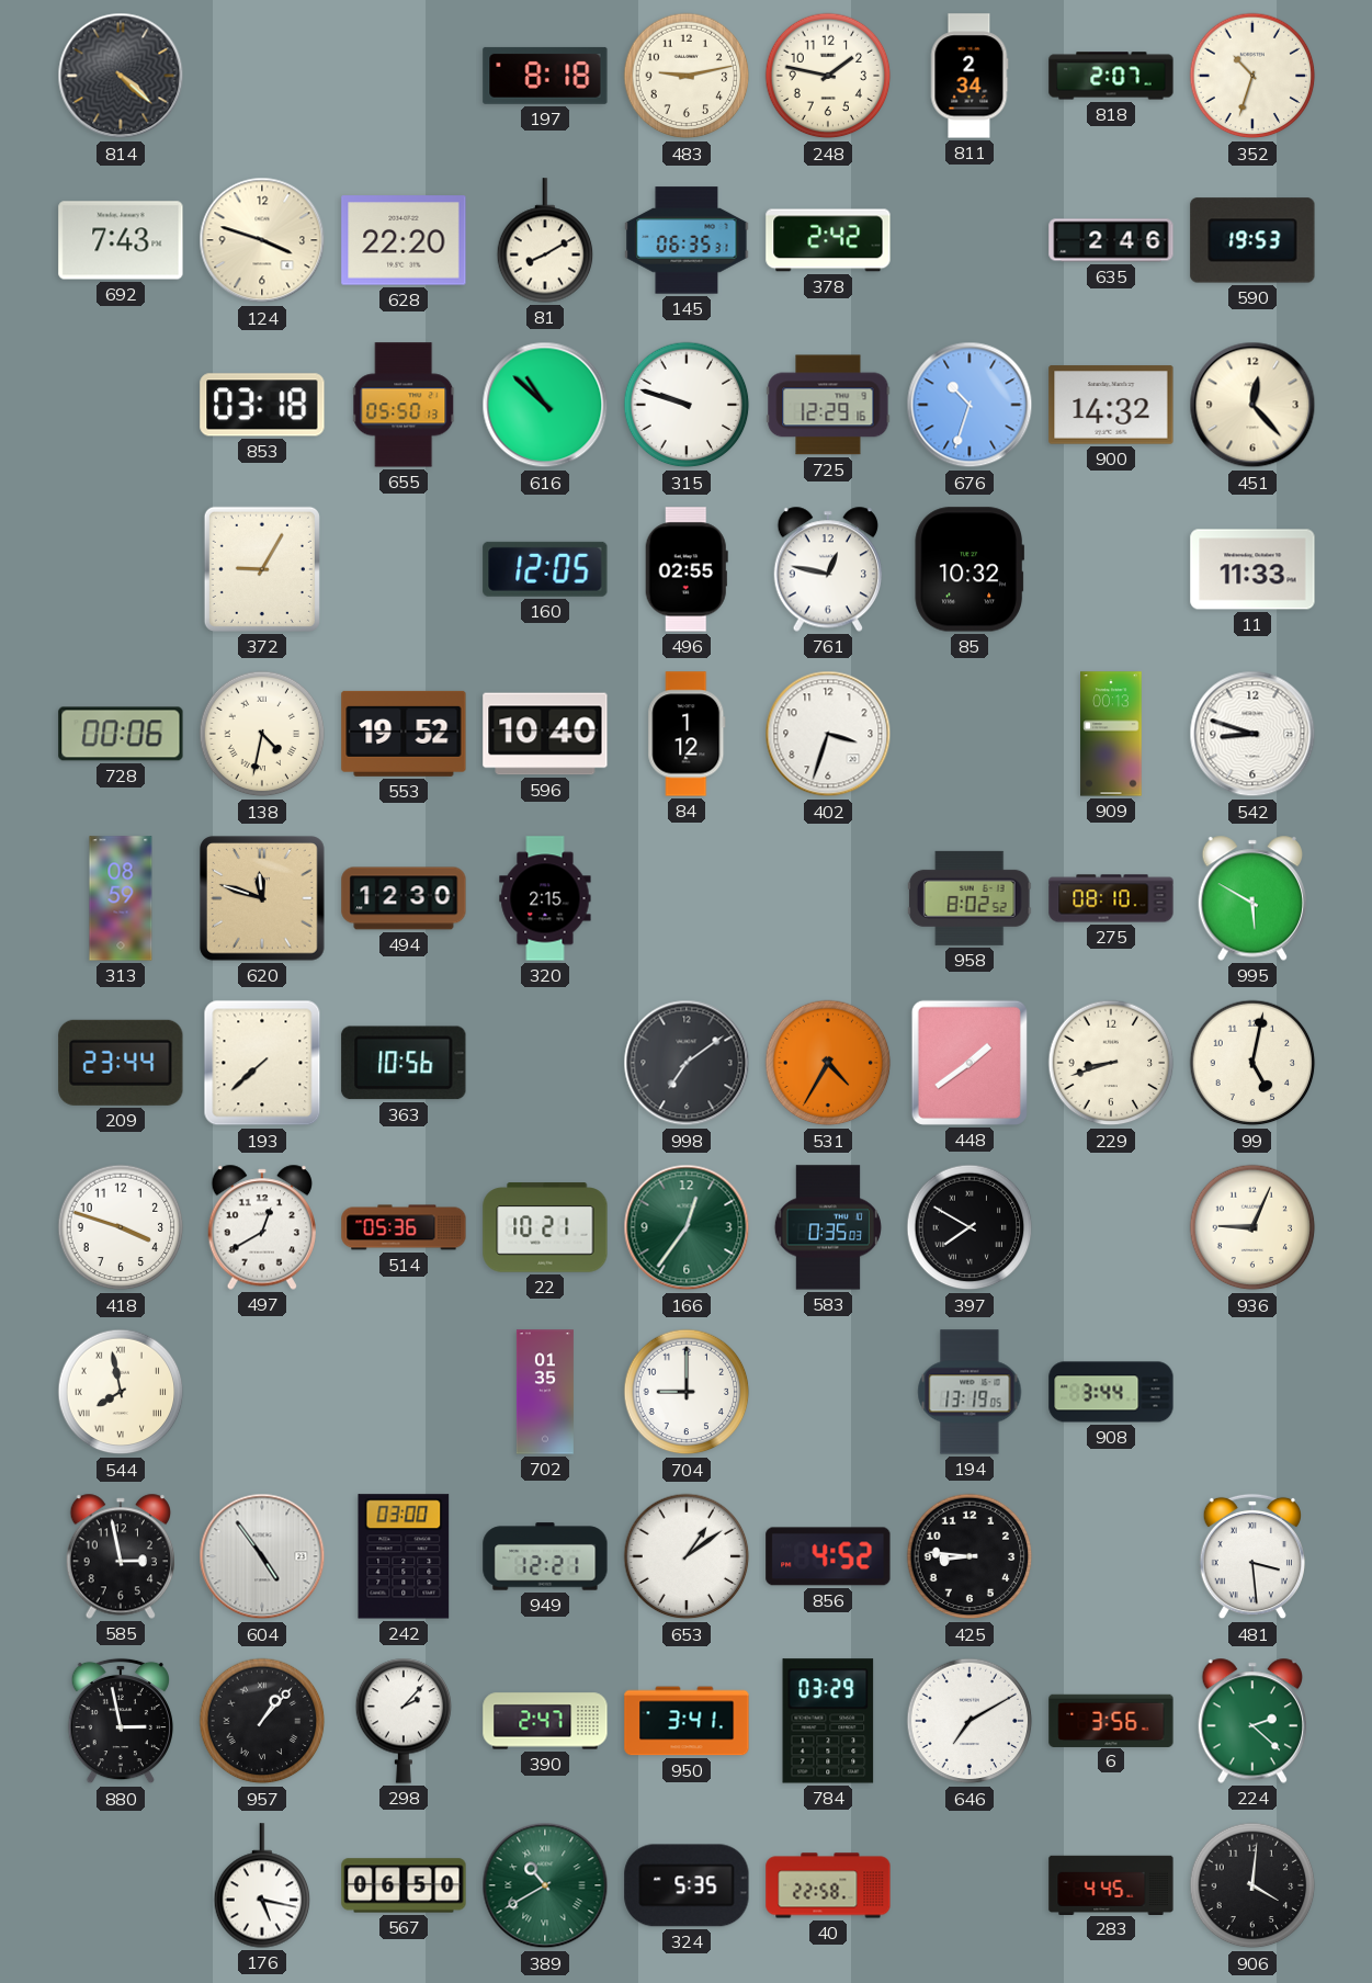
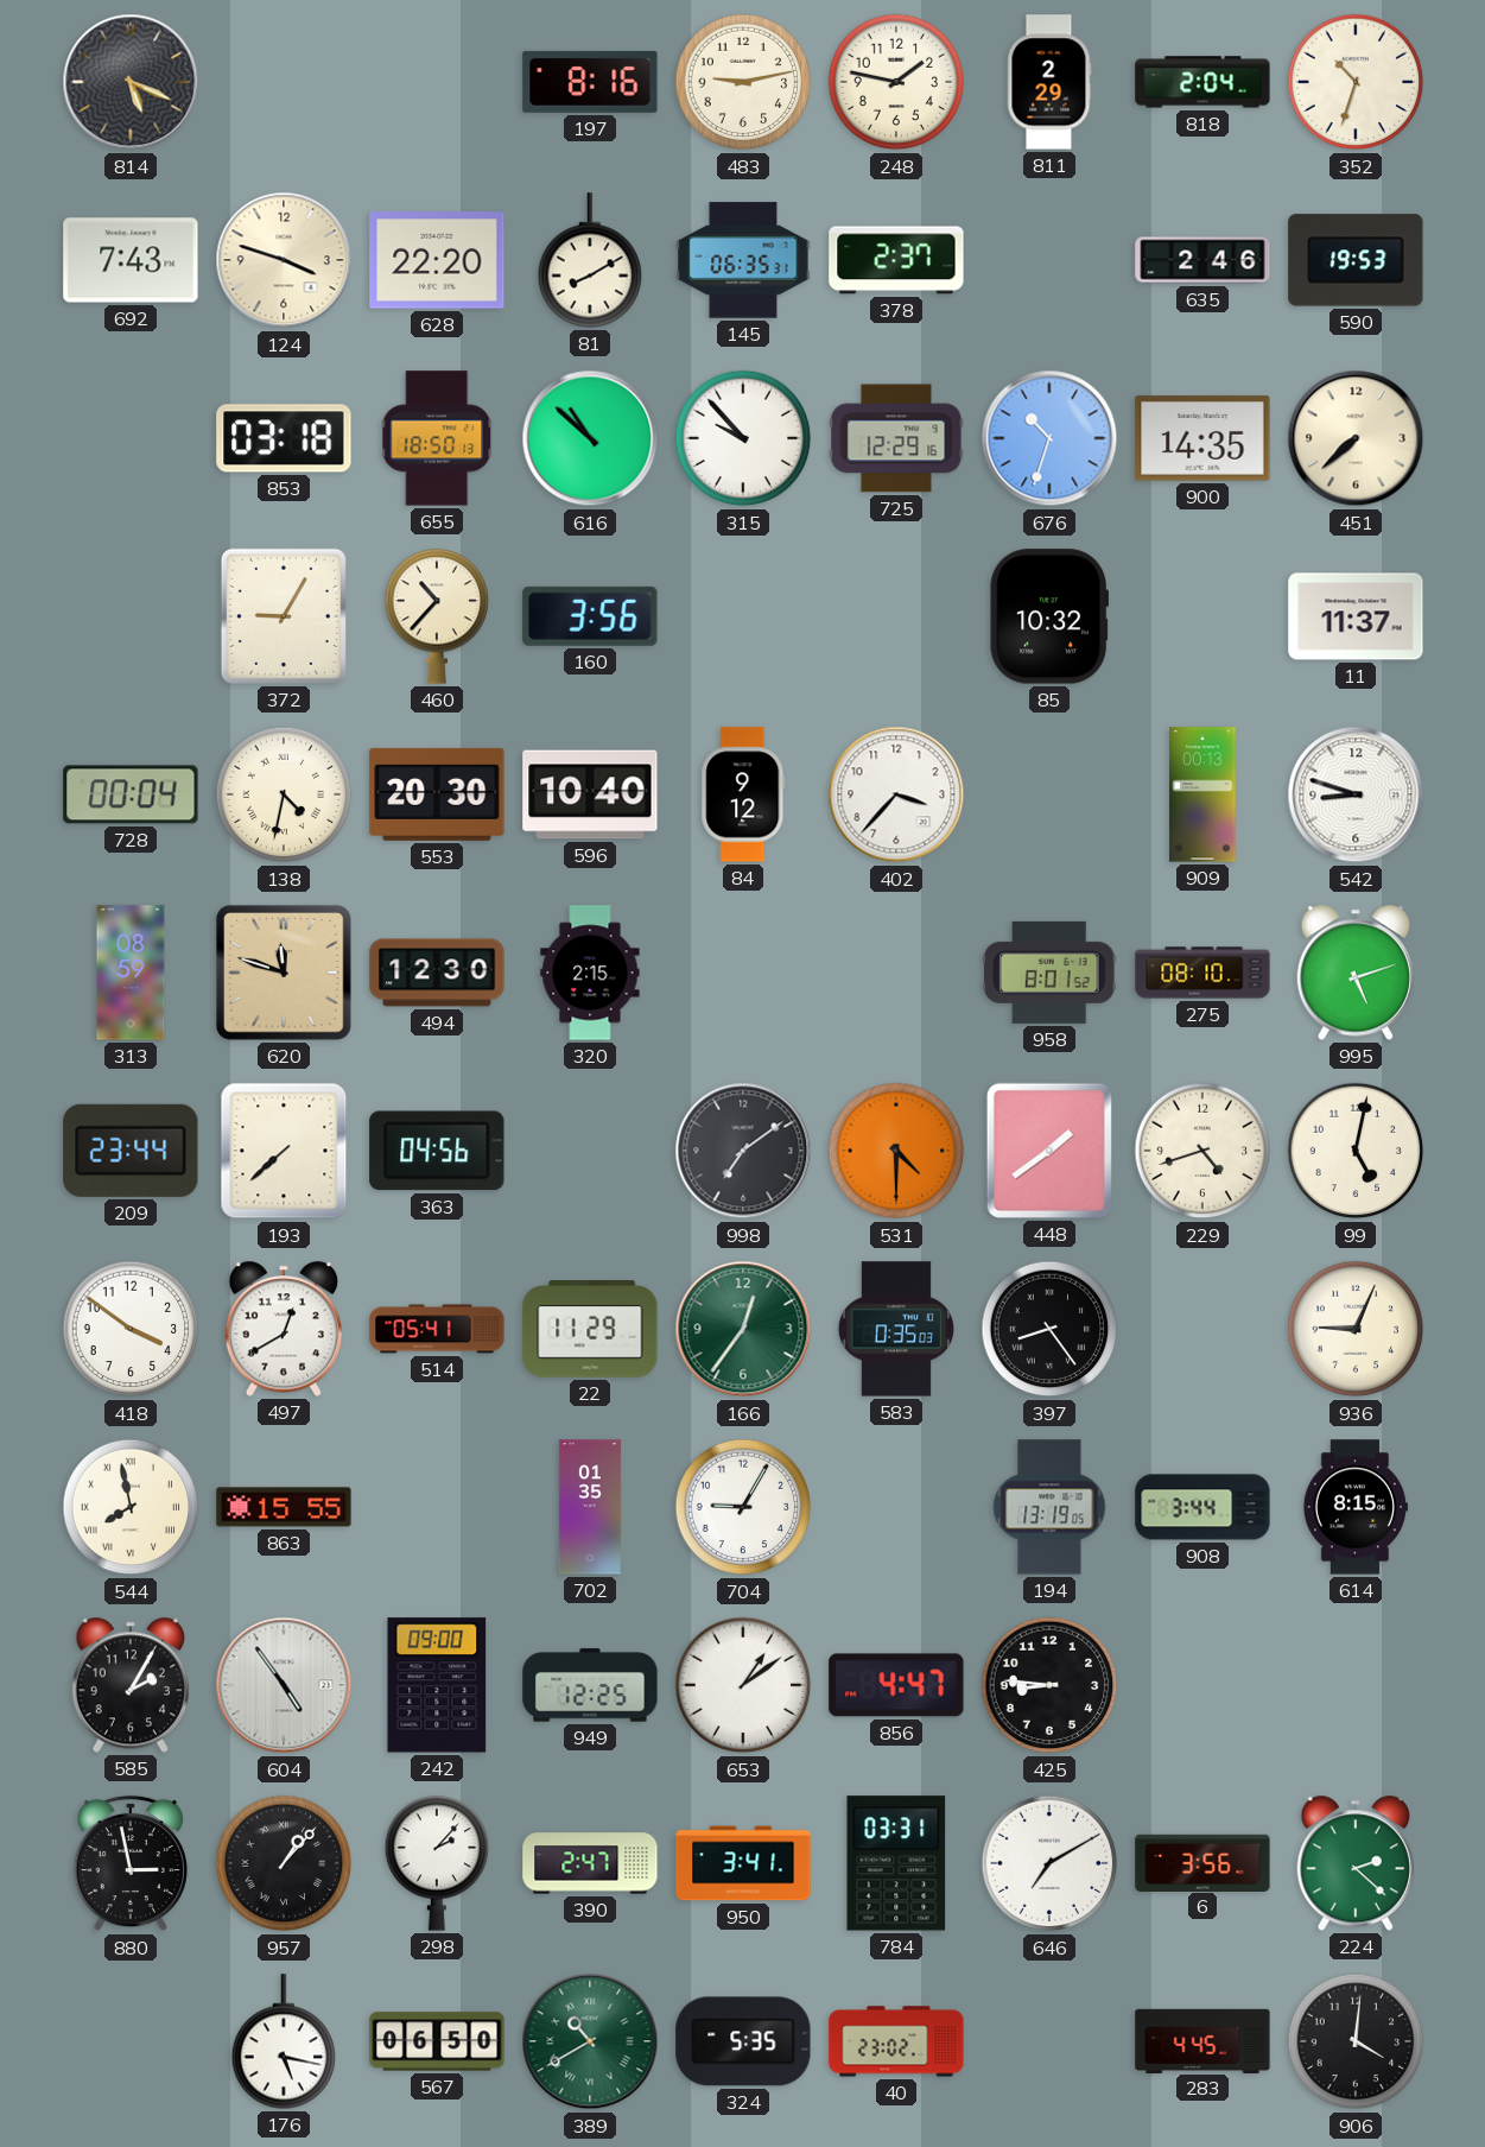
814: 4:22 -> 5:19
197: 8:18 -> 8:16
811: 2:34 -> 2:29
818: 2:07 -> 2:04
378: 2:42 -> 2:37
655: 05:50 -> 18:50
315: 9:48 -> 9:53
900: 14:32 -> 14:35
451: 12:23 -> 7:38
460: none -> 10:37
160: 12:05 -> 3:56
496: 02:55 -> none
761: 12:47 -> none
11: 11:33 -> 11:37
728: 00:06 -> 00:04
553: 19:52 -> 20:30
84: 1:12 -> 9:12
402: 3:33 -> 3:37
958: 8:02 -> 8:01
995: 5:50 -> 5:12
363: 10:56 -> 04:56
531: 4:35 -> 4:30
229: 8:42 -> 4:42
418: 3:48 -> 3:51
514: 05:36 -> 05:41
22: 10:21 -> 11:29
397: 7:50 -> 8:24
863: none -> 15:55
704: 9:00 -> 9:05
614: none -> 8:15
585: 2:58 -> 2:05
242: 03:00 -> 09:00
949: 12:21 -> 12:25
856: 4:52 -> 4:47
481: 3:29 -> none
784: 03:29 -> 03:31
40: 22:58 -> 23:02
